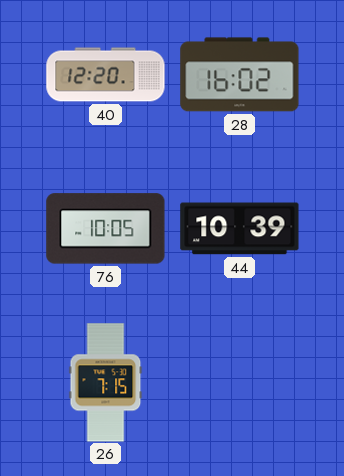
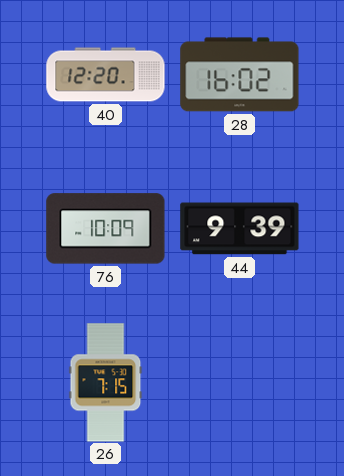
76: 10:05 -> 10:09
44: 10:39 -> 9:39
